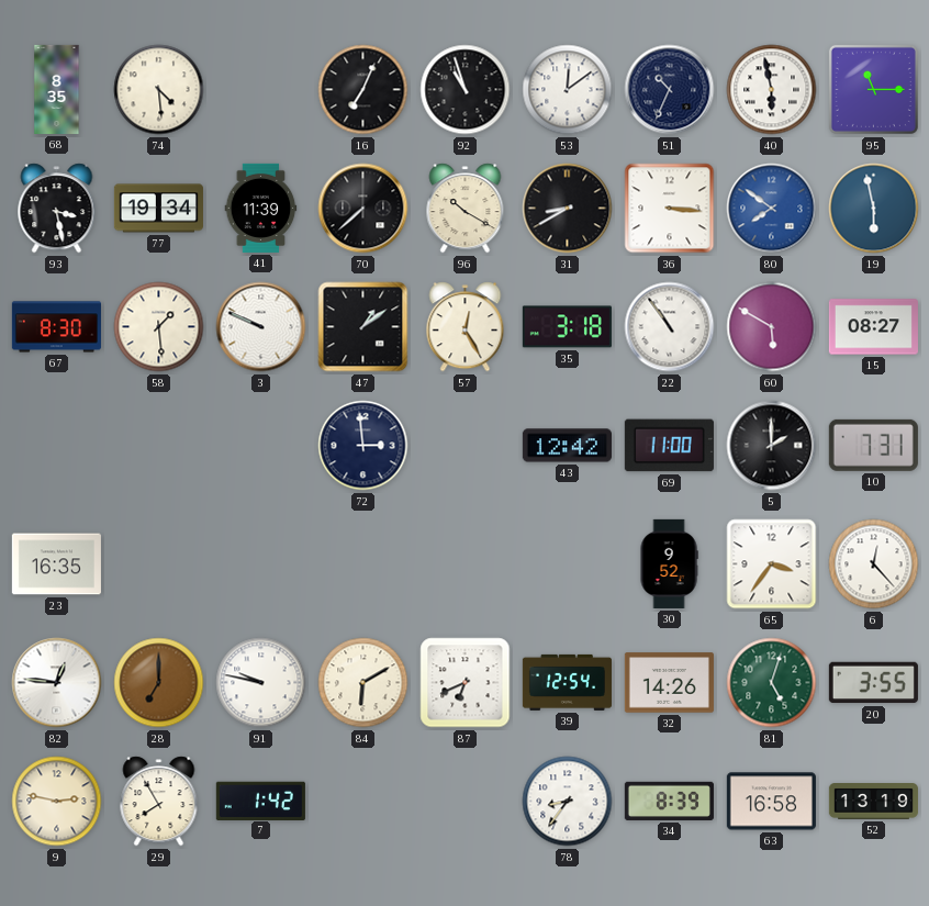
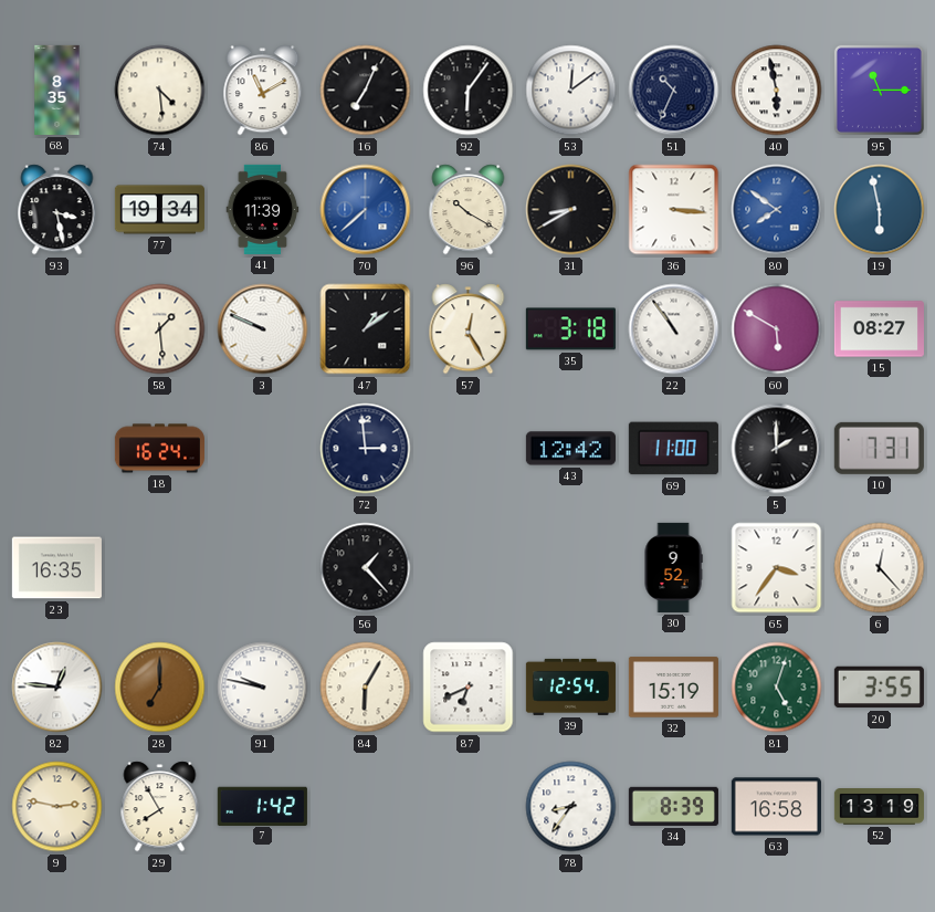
86: none -> 11:10
92: 10:57 -> 6:06
70 dial: black -> blue
67: 8:30 -> none
18: none -> 16:24
56: none -> 1:23
84: 6:10 -> 6:05
32: 14:26 -> 15:19
